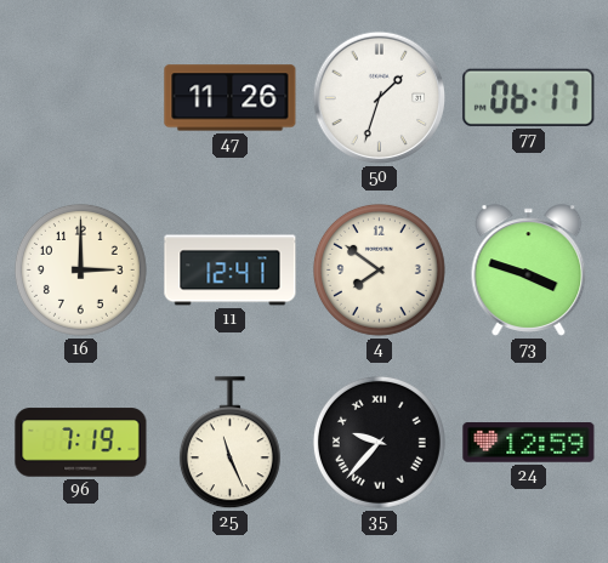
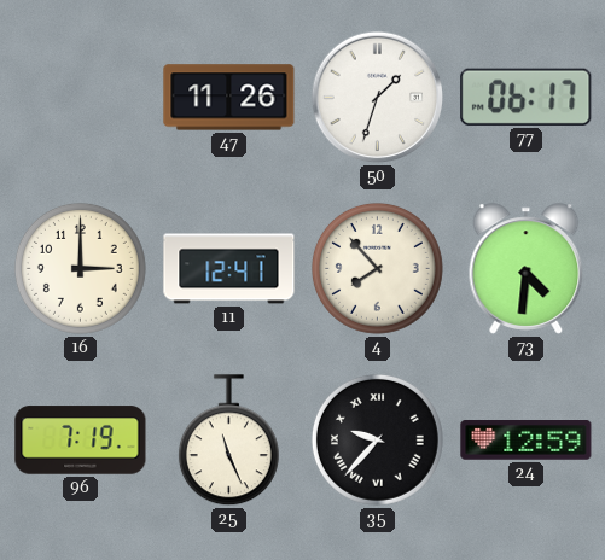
4: 7:51 -> 7:53
73: 3:48 -> 4:31
